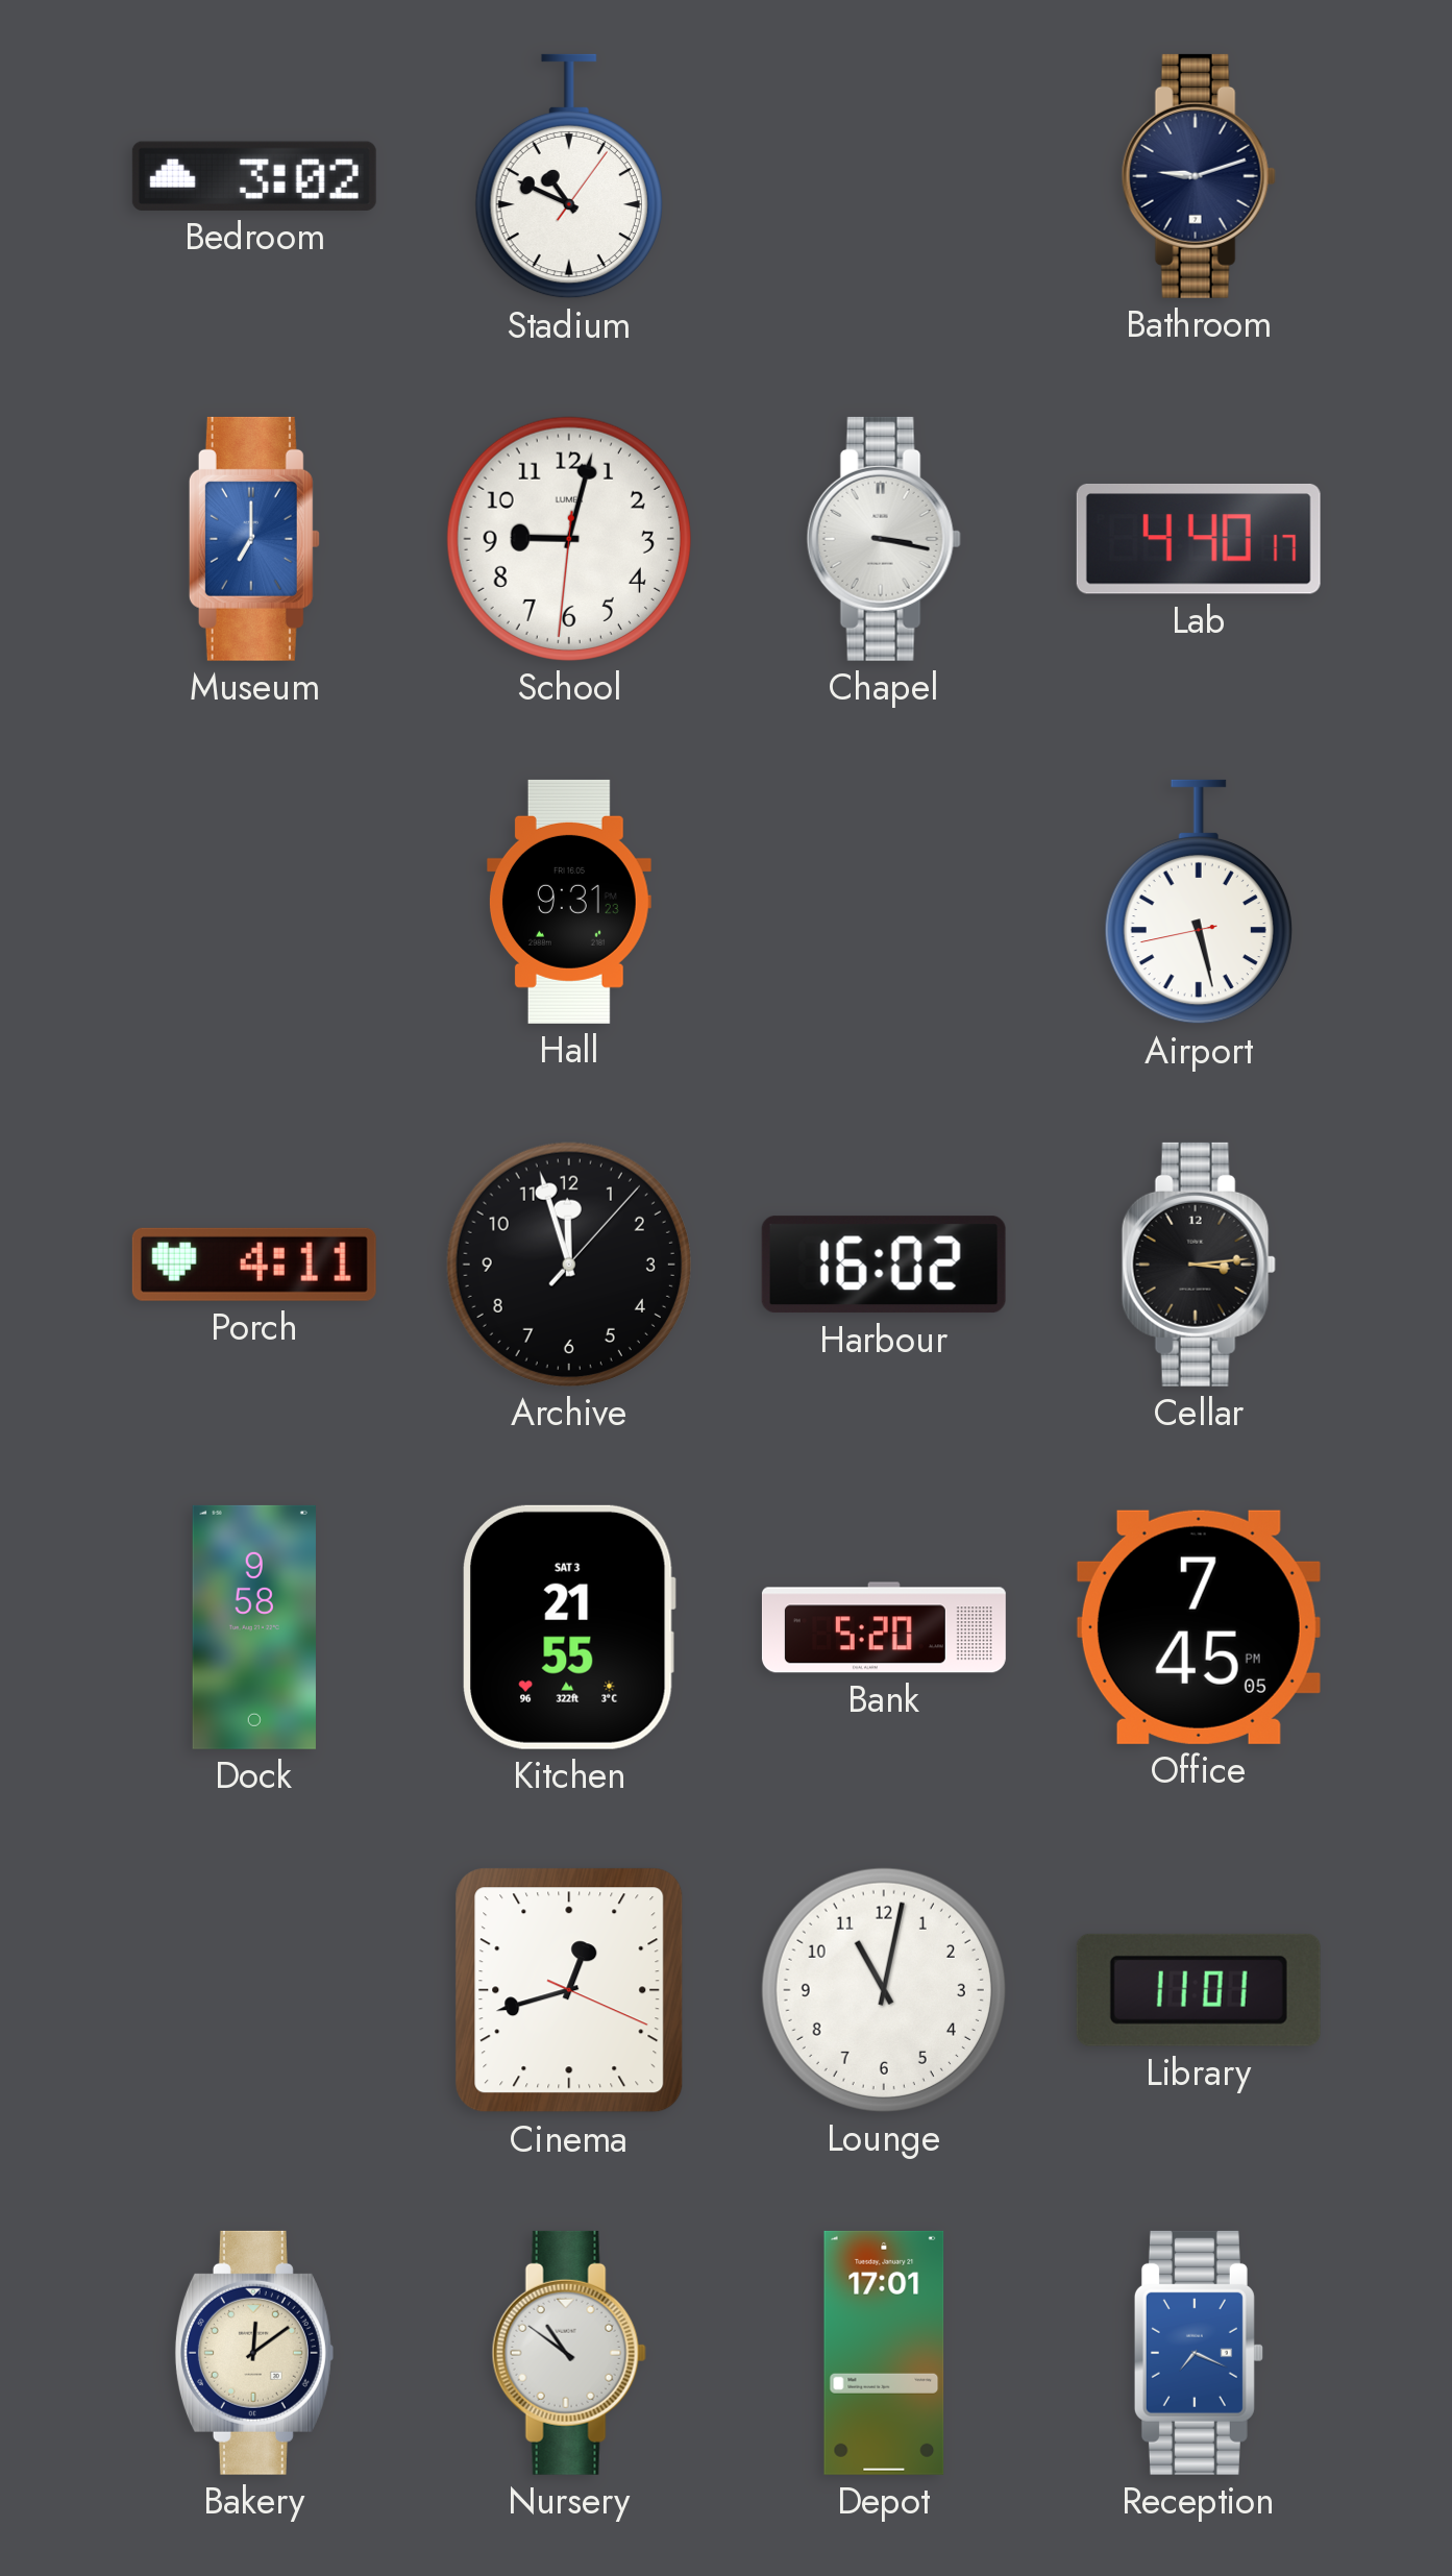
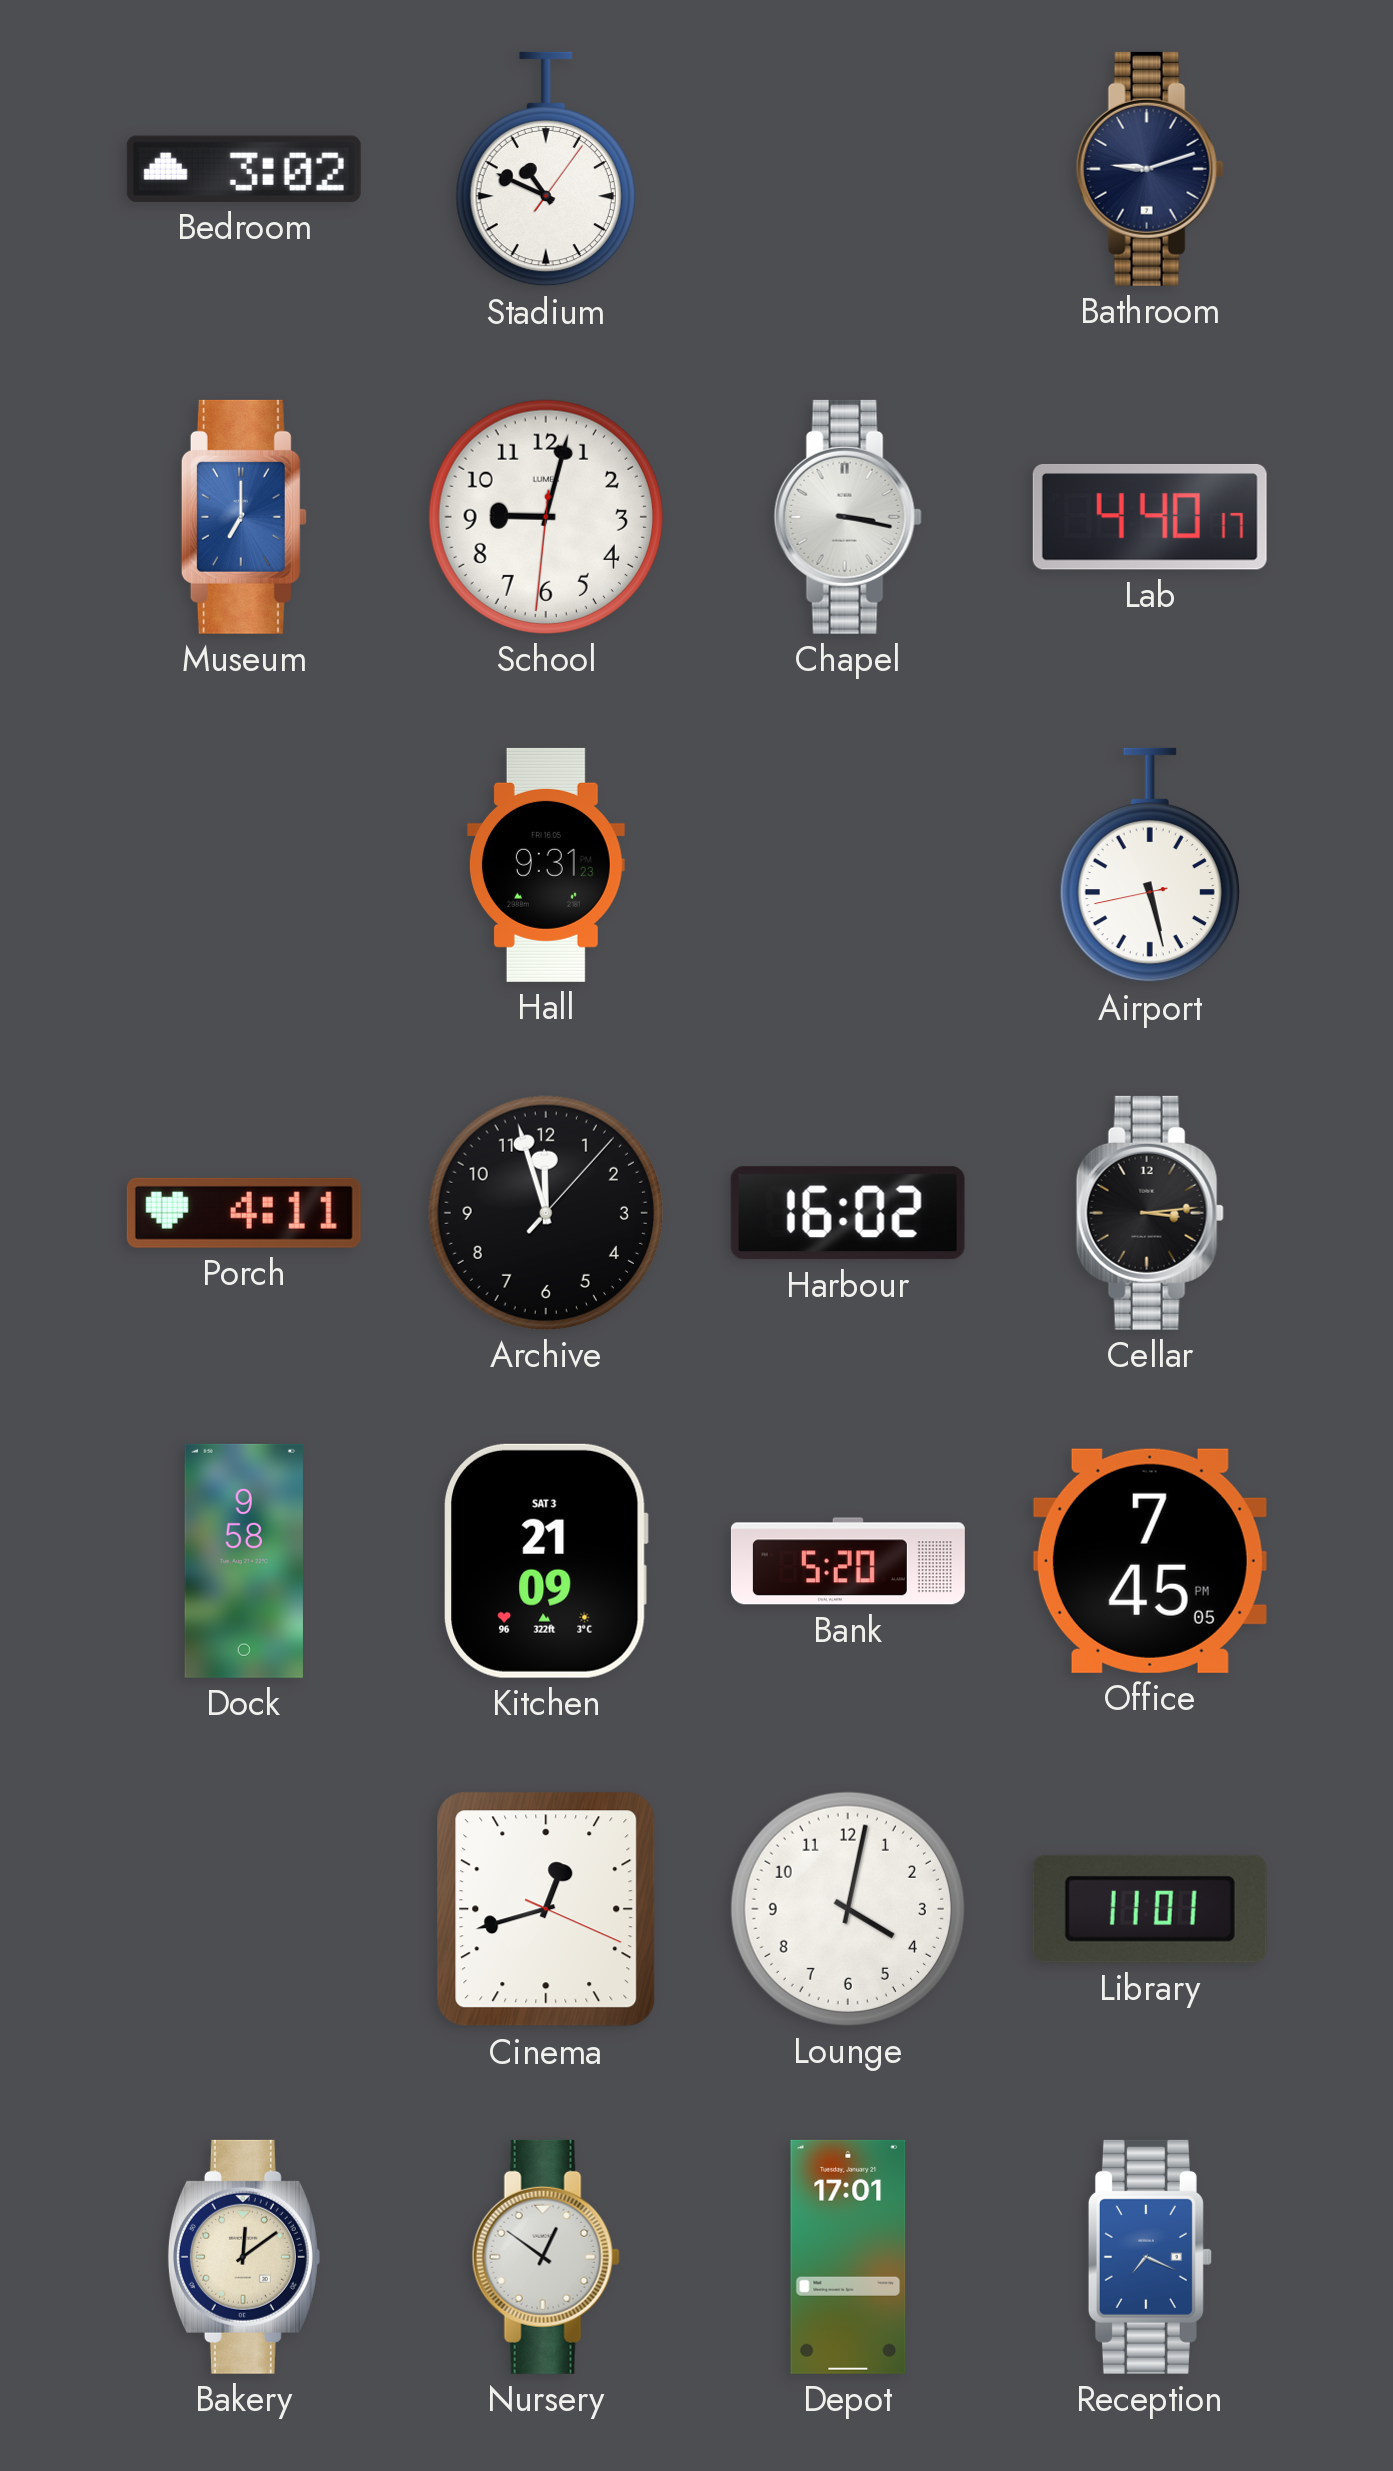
Kitchen: 21:55 -> 21:09
Lounge: 11:02 -> 4:02
Nursery: 10:51 -> 12:51
